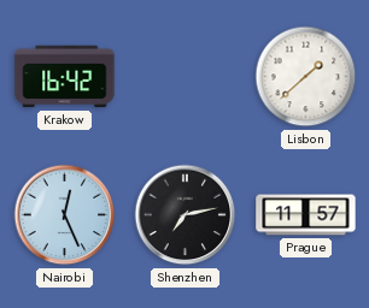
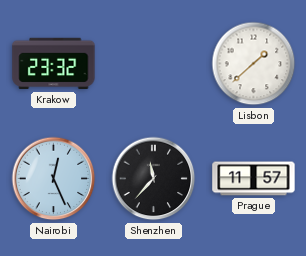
Krakow: 16:42 -> 23:32
Shenzhen: 7:13 -> 11:37
